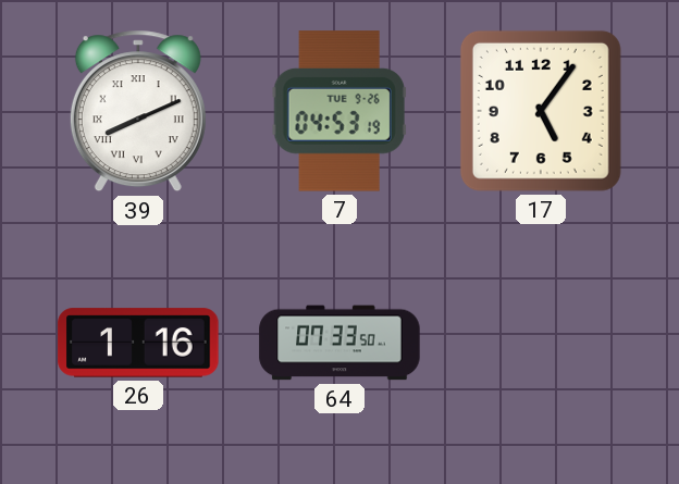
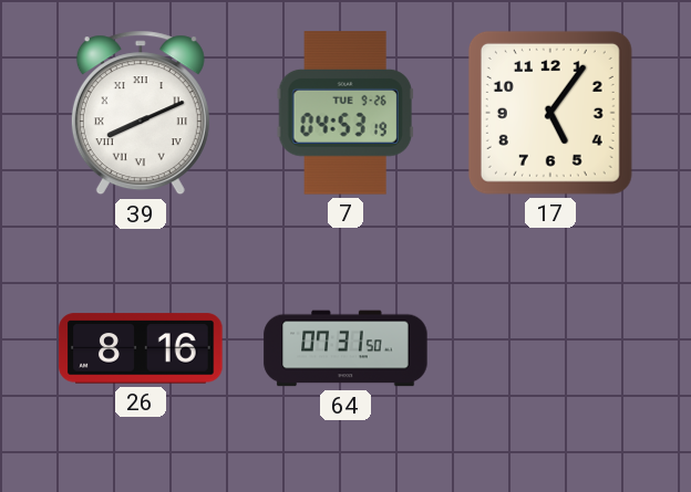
26: 1:16 -> 8:16
64: 07:33 -> 07:31
